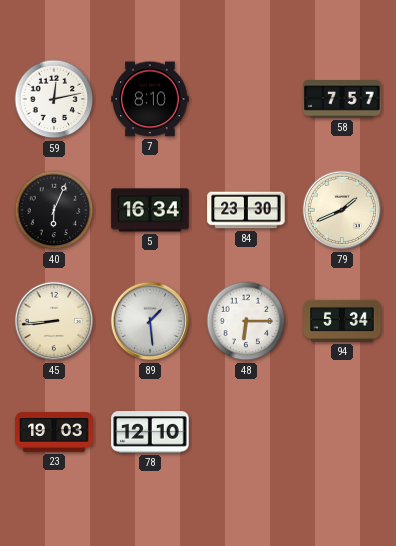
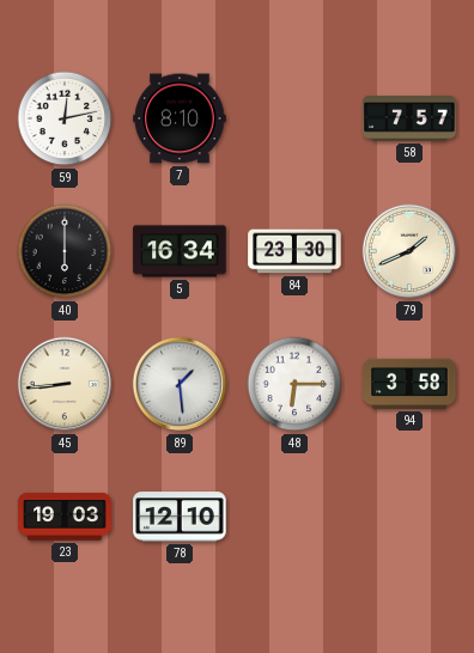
40: 6:04 -> 6:00
94: 5:34 -> 3:58
